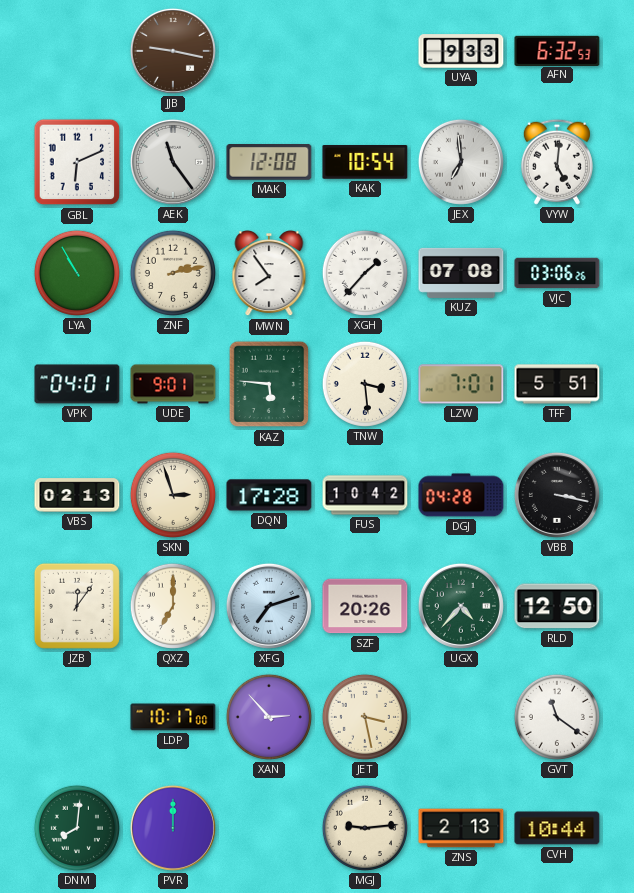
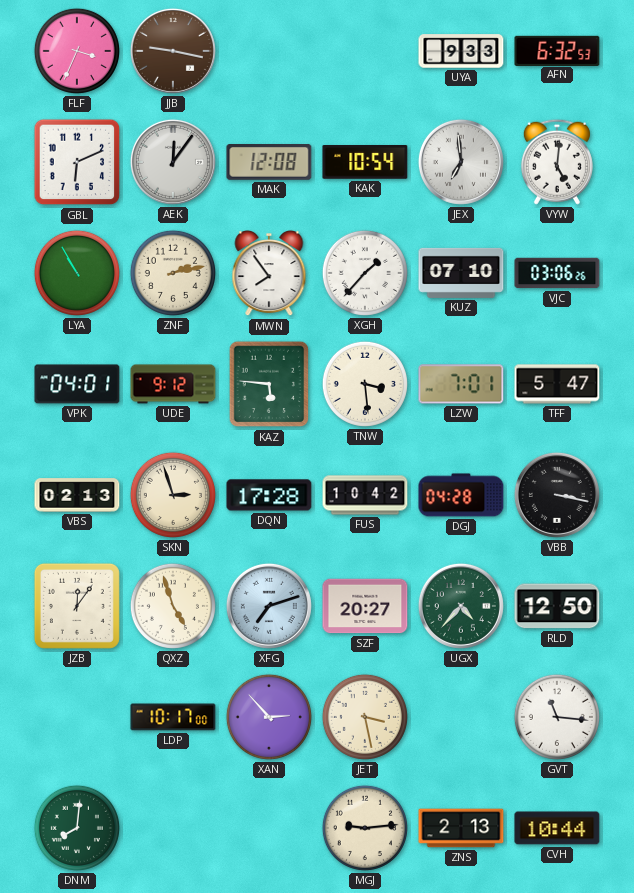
FLF: none -> 3:34
AEK: 11:24 -> 12:06
KUZ: 07:08 -> 07:10
UDE: 9:01 -> 9:12
TFF: 5:51 -> 5:47
QXZ: 7:00 -> 4:57
SZF: 20:26 -> 20:27
GVT: 11:21 -> 11:16
PVR: 12:00 -> none
